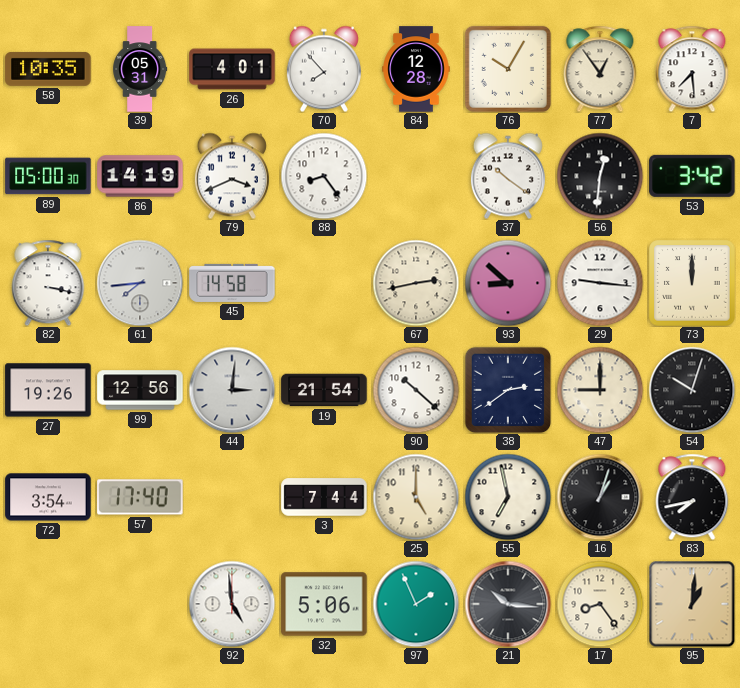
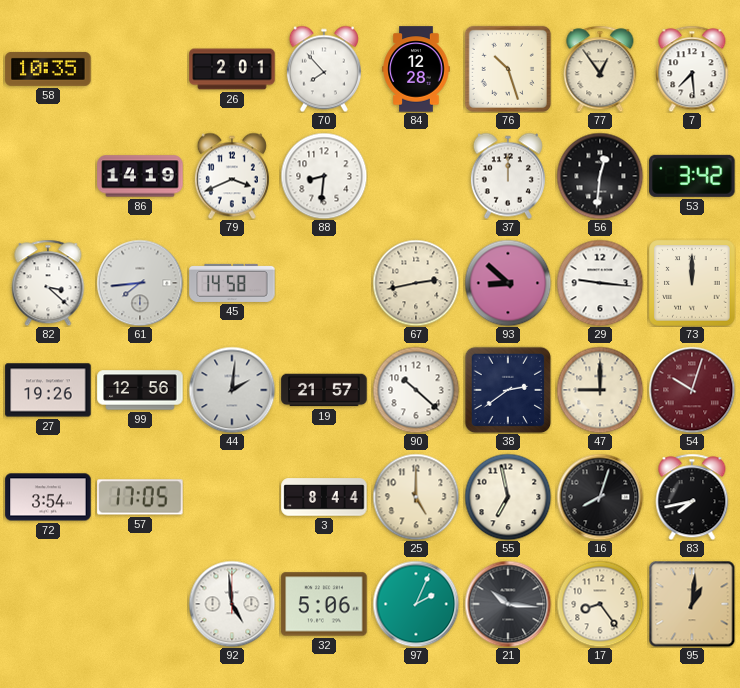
39: 05:31 -> none
26: 4:01 -> 2:01
76: 10:05 -> 10:27
89: 05:00 -> none
88: 8:24 -> 8:31
37: 10:21 -> 12:00
82: 3:17 -> 3:22
44: 3:01 -> 2:01
19: 21:54 -> 21:57
54 dial: black -> burgundy
57: 17:40 -> 17:05
3: 7:44 -> 8:44
16: 1:03 -> 8:03
97: 1:56 -> 2:04
